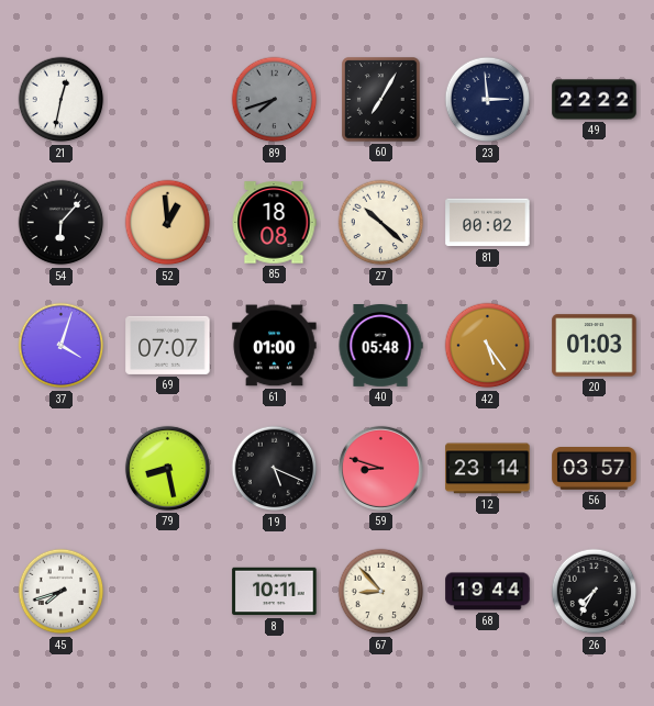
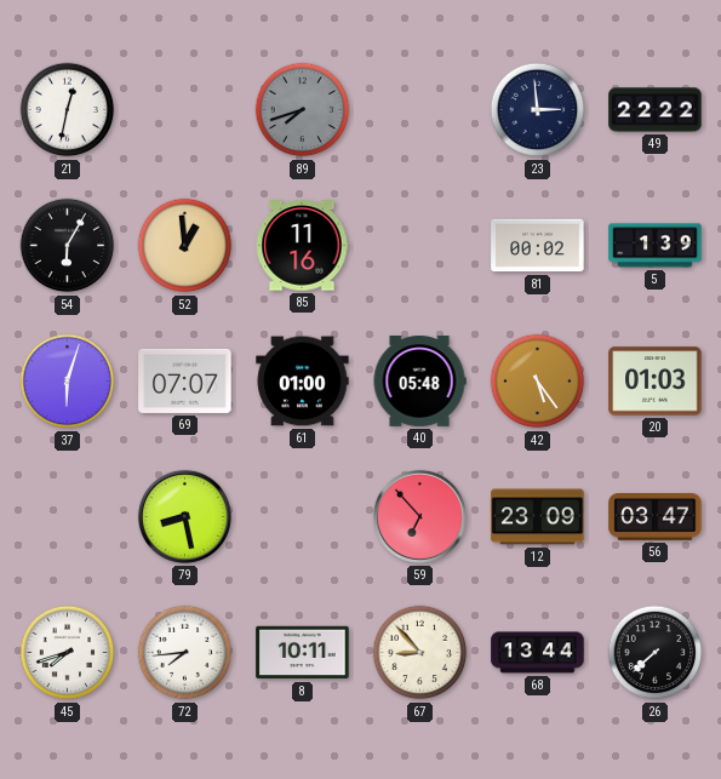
60: 7:05 -> none
54: 6:07 -> 6:05
85: 18:08 -> 11:16
27: 10:22 -> none
5: none -> 1:39
37: 4:03 -> 6:03
19: 5:19 -> none
59: 8:48 -> 6:53
12: 23:14 -> 23:09
56: 03:57 -> 03:47
72: none -> 7:44
68: 19:44 -> 13:44
26: 7:35 -> 7:38
